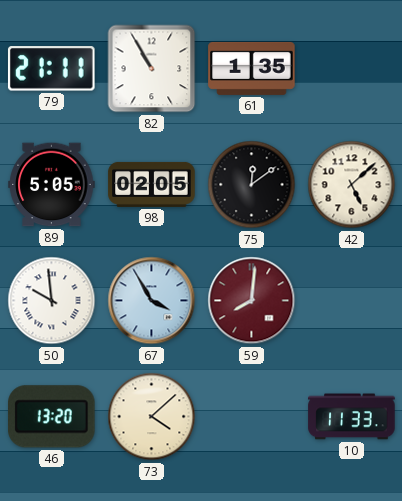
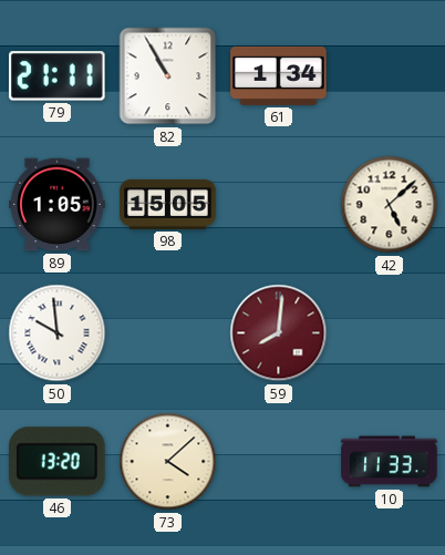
61: 1:35 -> 1:34
89: 5:05 -> 1:05
98: 02:05 -> 15:05
75: 12:09 -> none
67: 3:55 -> none
